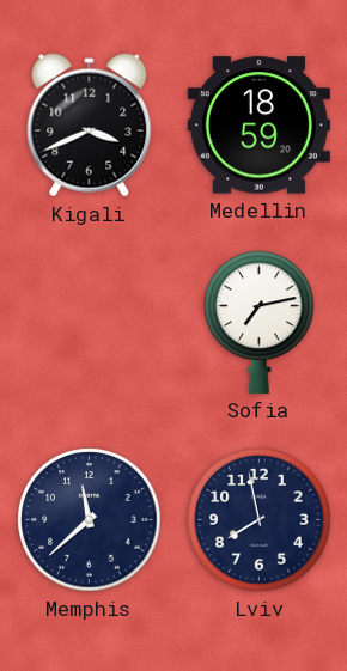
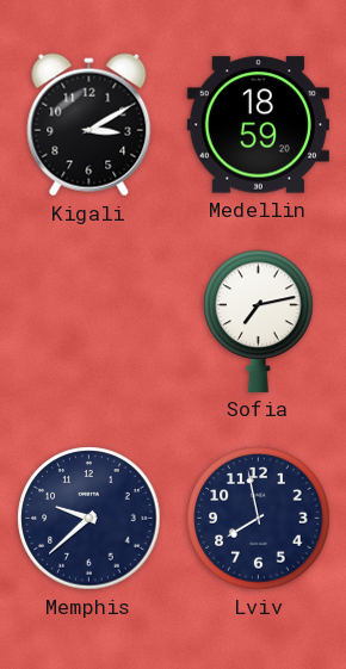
Kigali: 3:41 -> 3:10
Memphis: 11:38 -> 9:38
